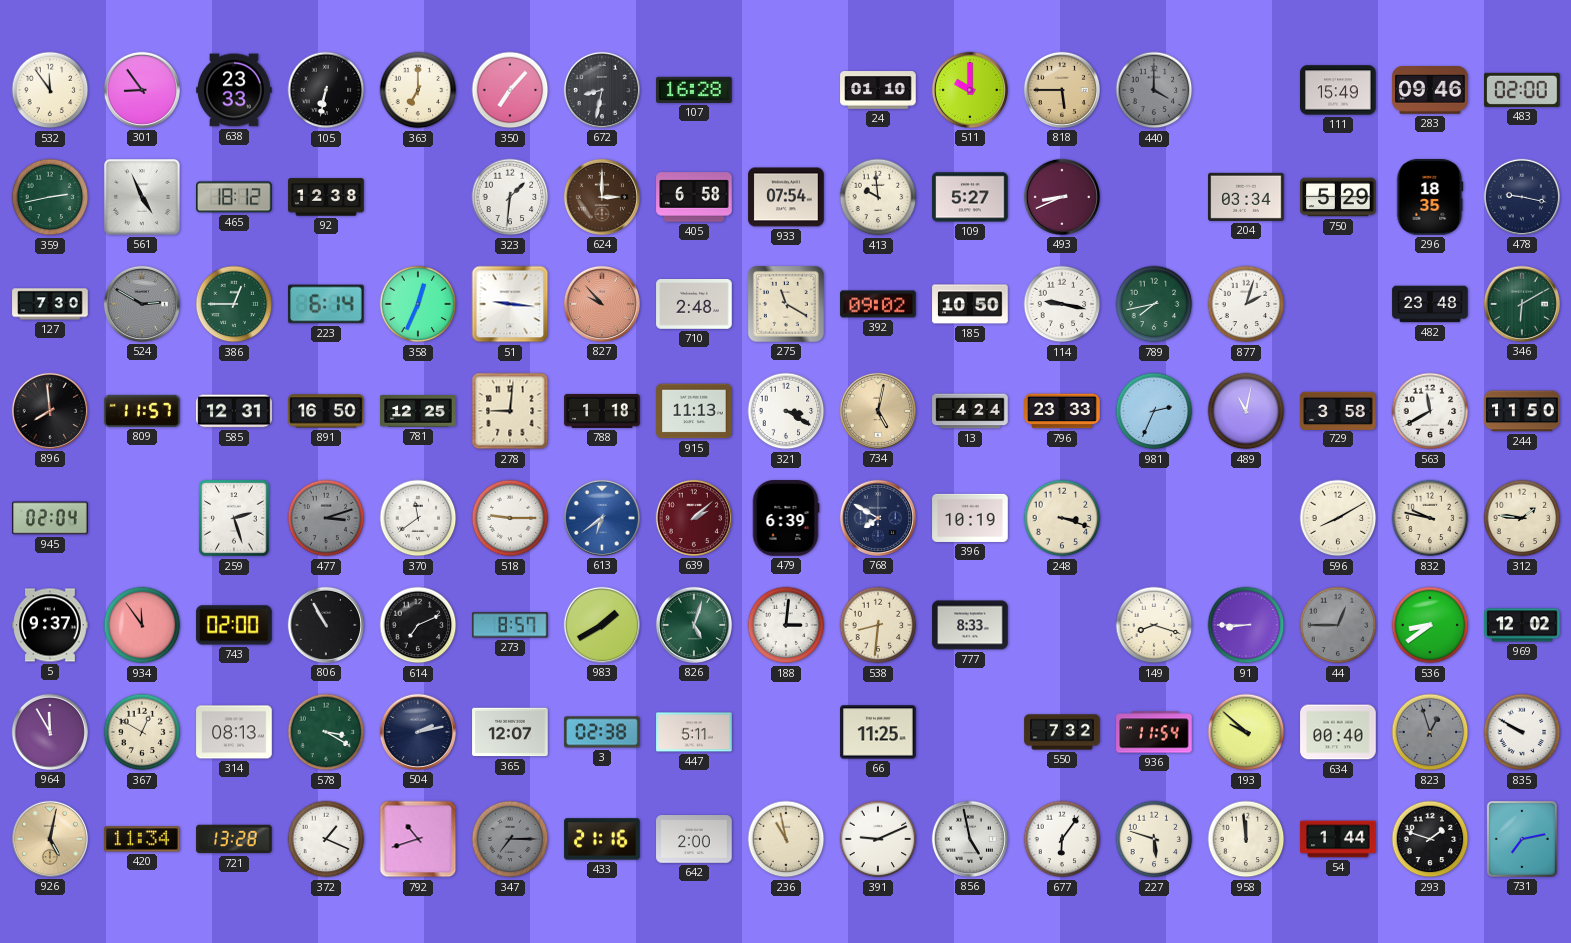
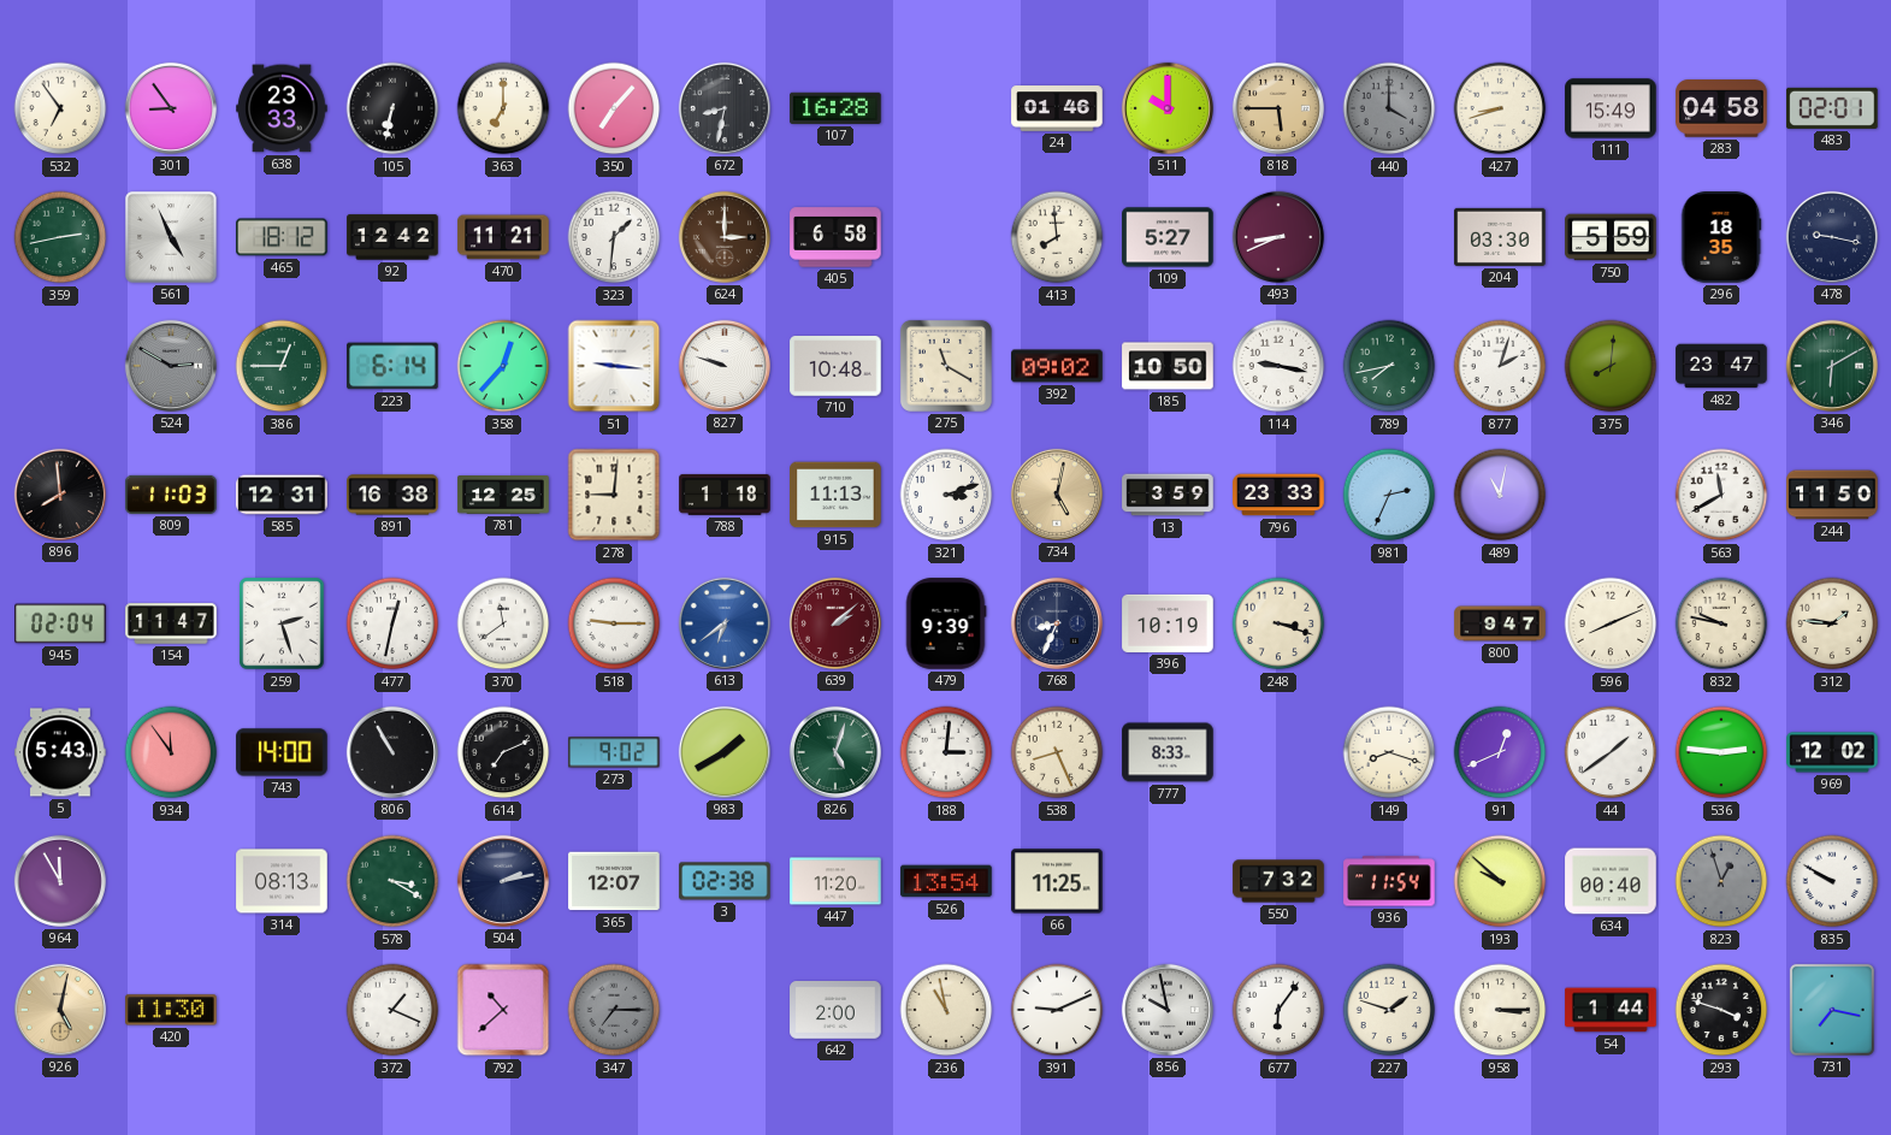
532: 11:54 -> 6:54
24: 01:10 -> 01:46
427: none -> 8:42
283: 09:46 -> 04:58
483: 02:00 -> 02:01
92: 12:38 -> 12:42
470: none -> 11:21
933: 07:54 -> none
413: 9:59 -> 7:59
204: 03:34 -> 03:30
750: 5:29 -> 5:59
127: 7:30 -> none
358: 12:34 -> 12:37
827: 9:53 -> 9:48
827 dial: salmon -> white
710: 2:48 -> 10:48
375: none -> 8:01
482: 23:48 -> 23:47
809: 11:57 -> 11:03
891: 16:50 -> 16:38
321: 3:20 -> 3:12
13: 4:24 -> 3:59
729: 3:58 -> none
154: none -> 11:47
477: 3:12 -> 12:32
477 dial: grey -> white
479: 6:39 -> 9:39
768: 7:50 -> 8:34
800: none -> 9:47
596: 8:10 -> 8:11
5: 9:37 -> 5:43
743: 02:00 -> 14:00
273: 8:57 -> 9:02
538: 8:31 -> 8:26
91: 8:45 -> 12:41
44: 12:45 -> 1:39
44 dial: grey -> white
536: 8:39 -> 2:46
367: 12:50 -> none
447: 5:11 -> 11:20
526: none -> 13:54
420: 11:34 -> 11:30
721: 13:28 -> none
792: 10:42 -> 10:38
433: 21:16 -> none
856: 4:58 -> 9:58
227: 5:48 -> 1:48
958: 11:59 -> 3:15
293: 1:48 -> 3:48
731: 7:13 -> 7:17
